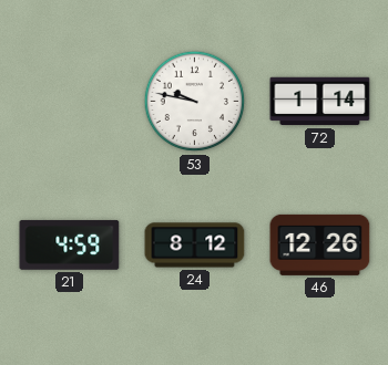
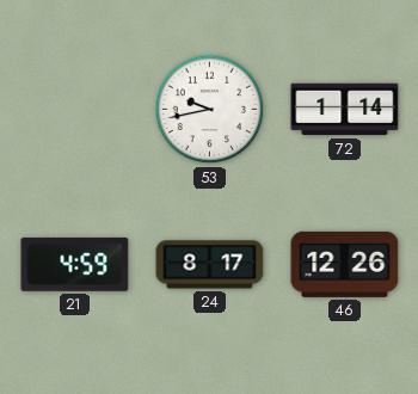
53: 9:47 -> 9:43
24: 8:12 -> 8:17
